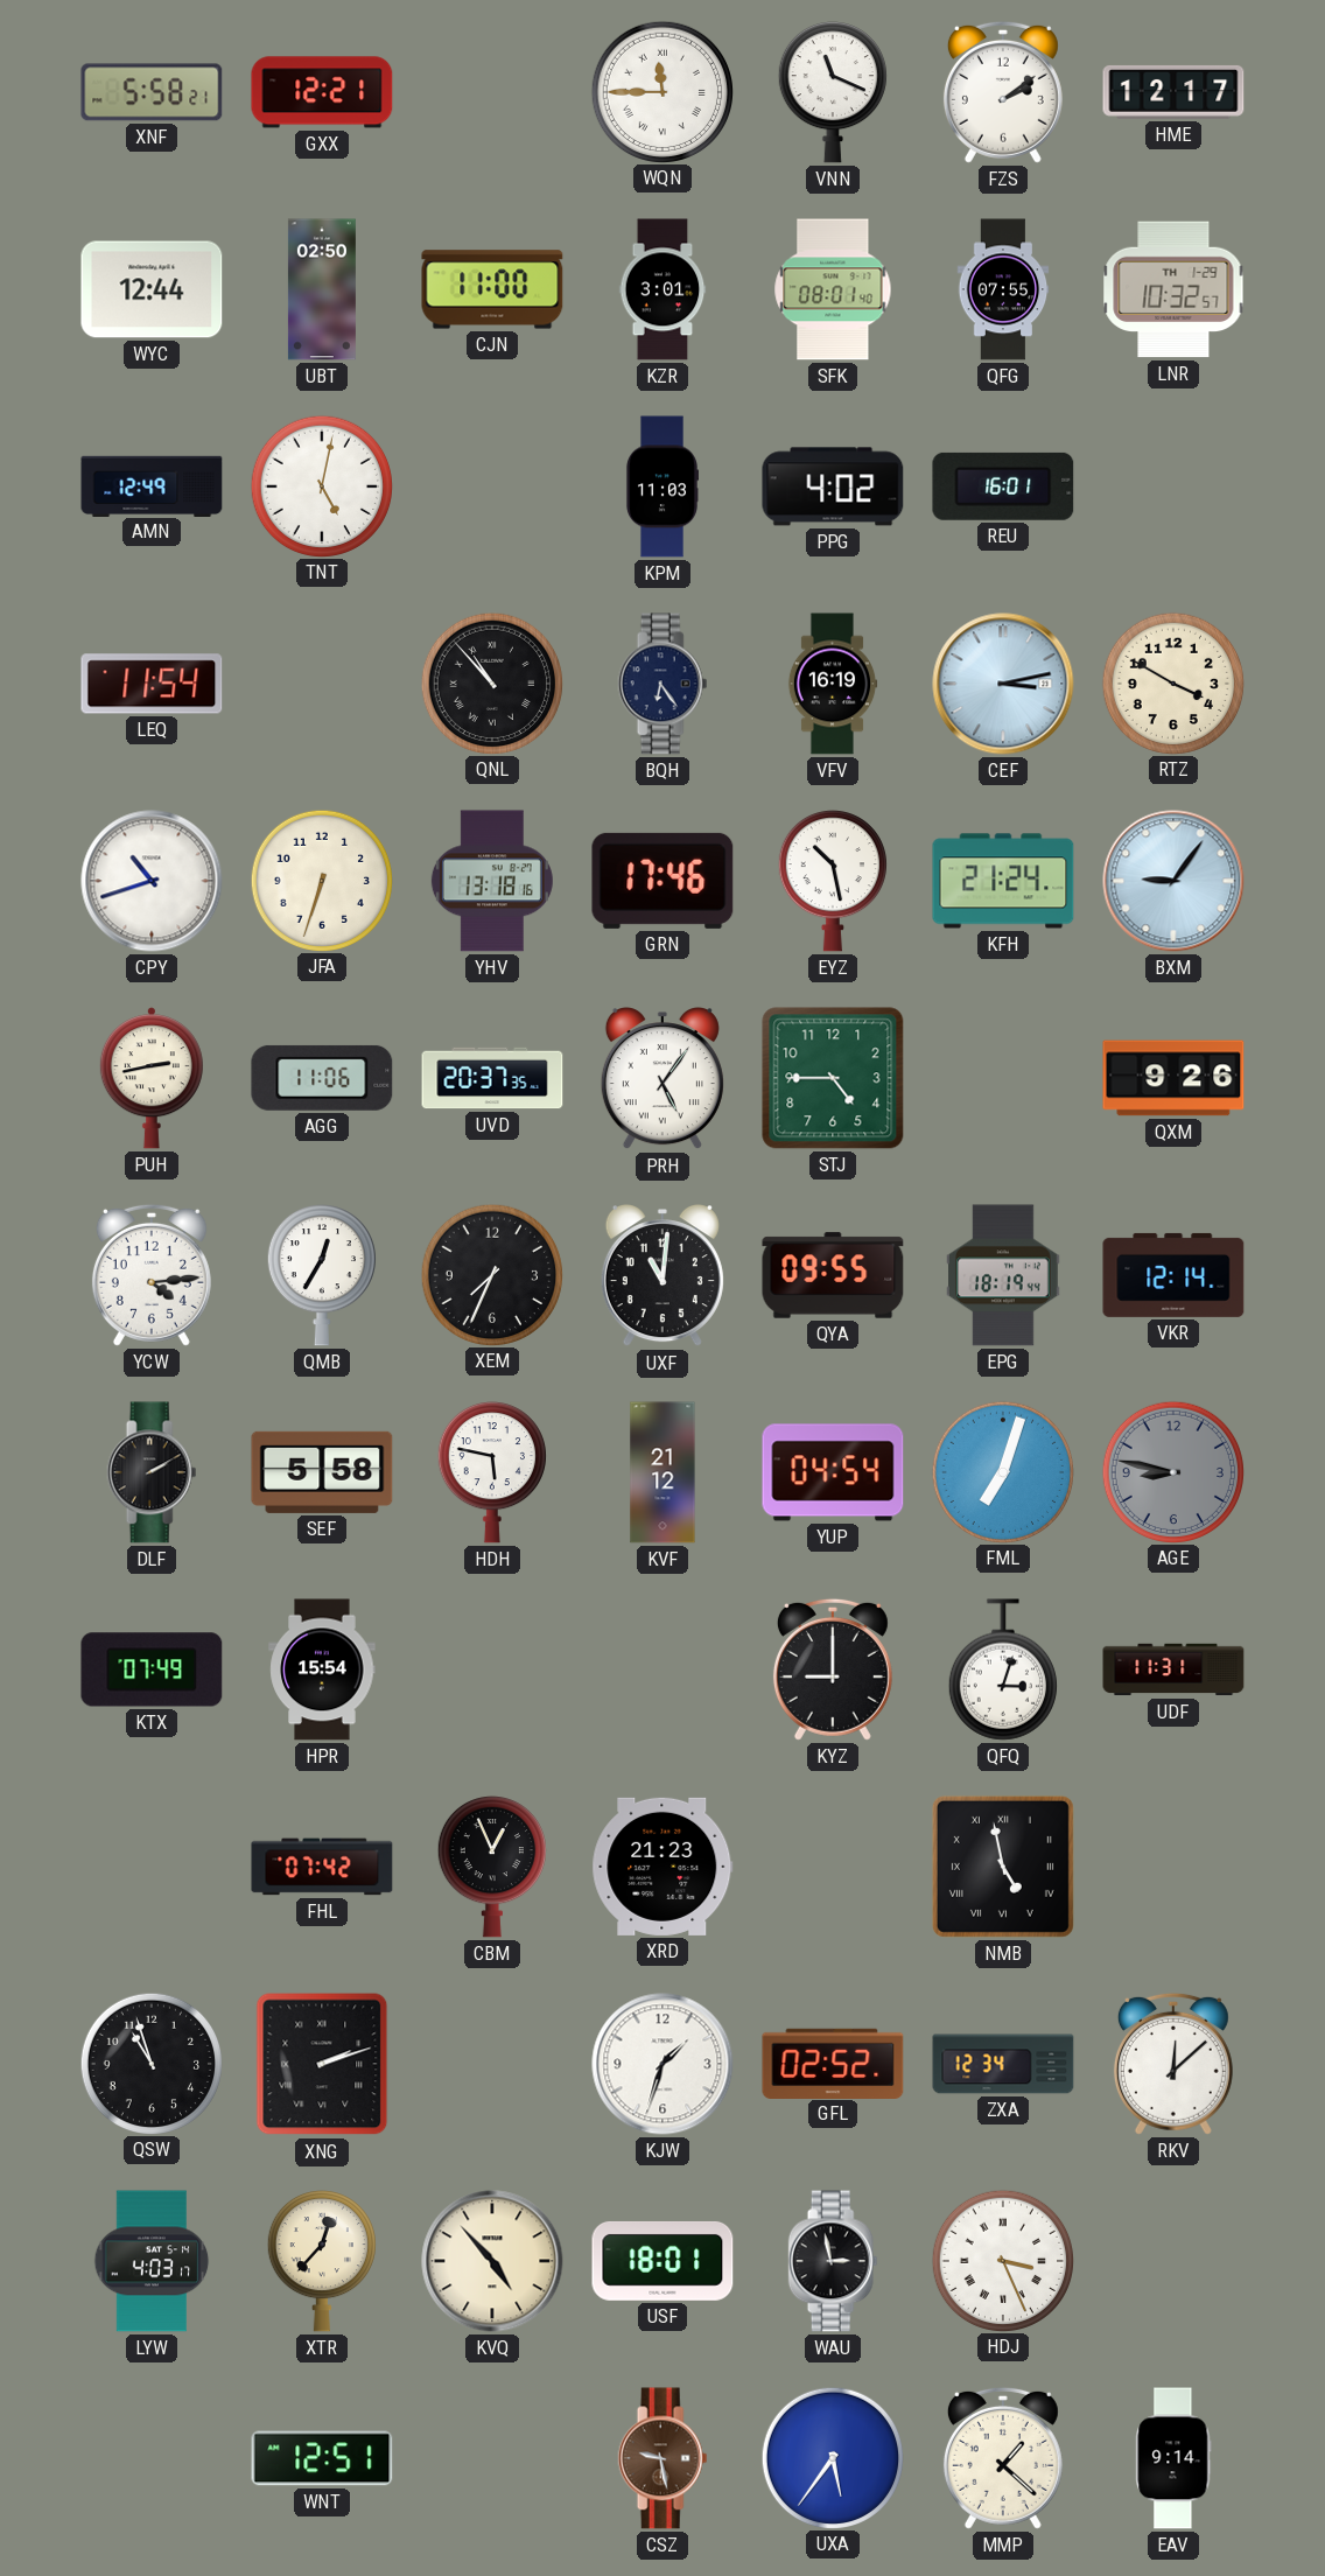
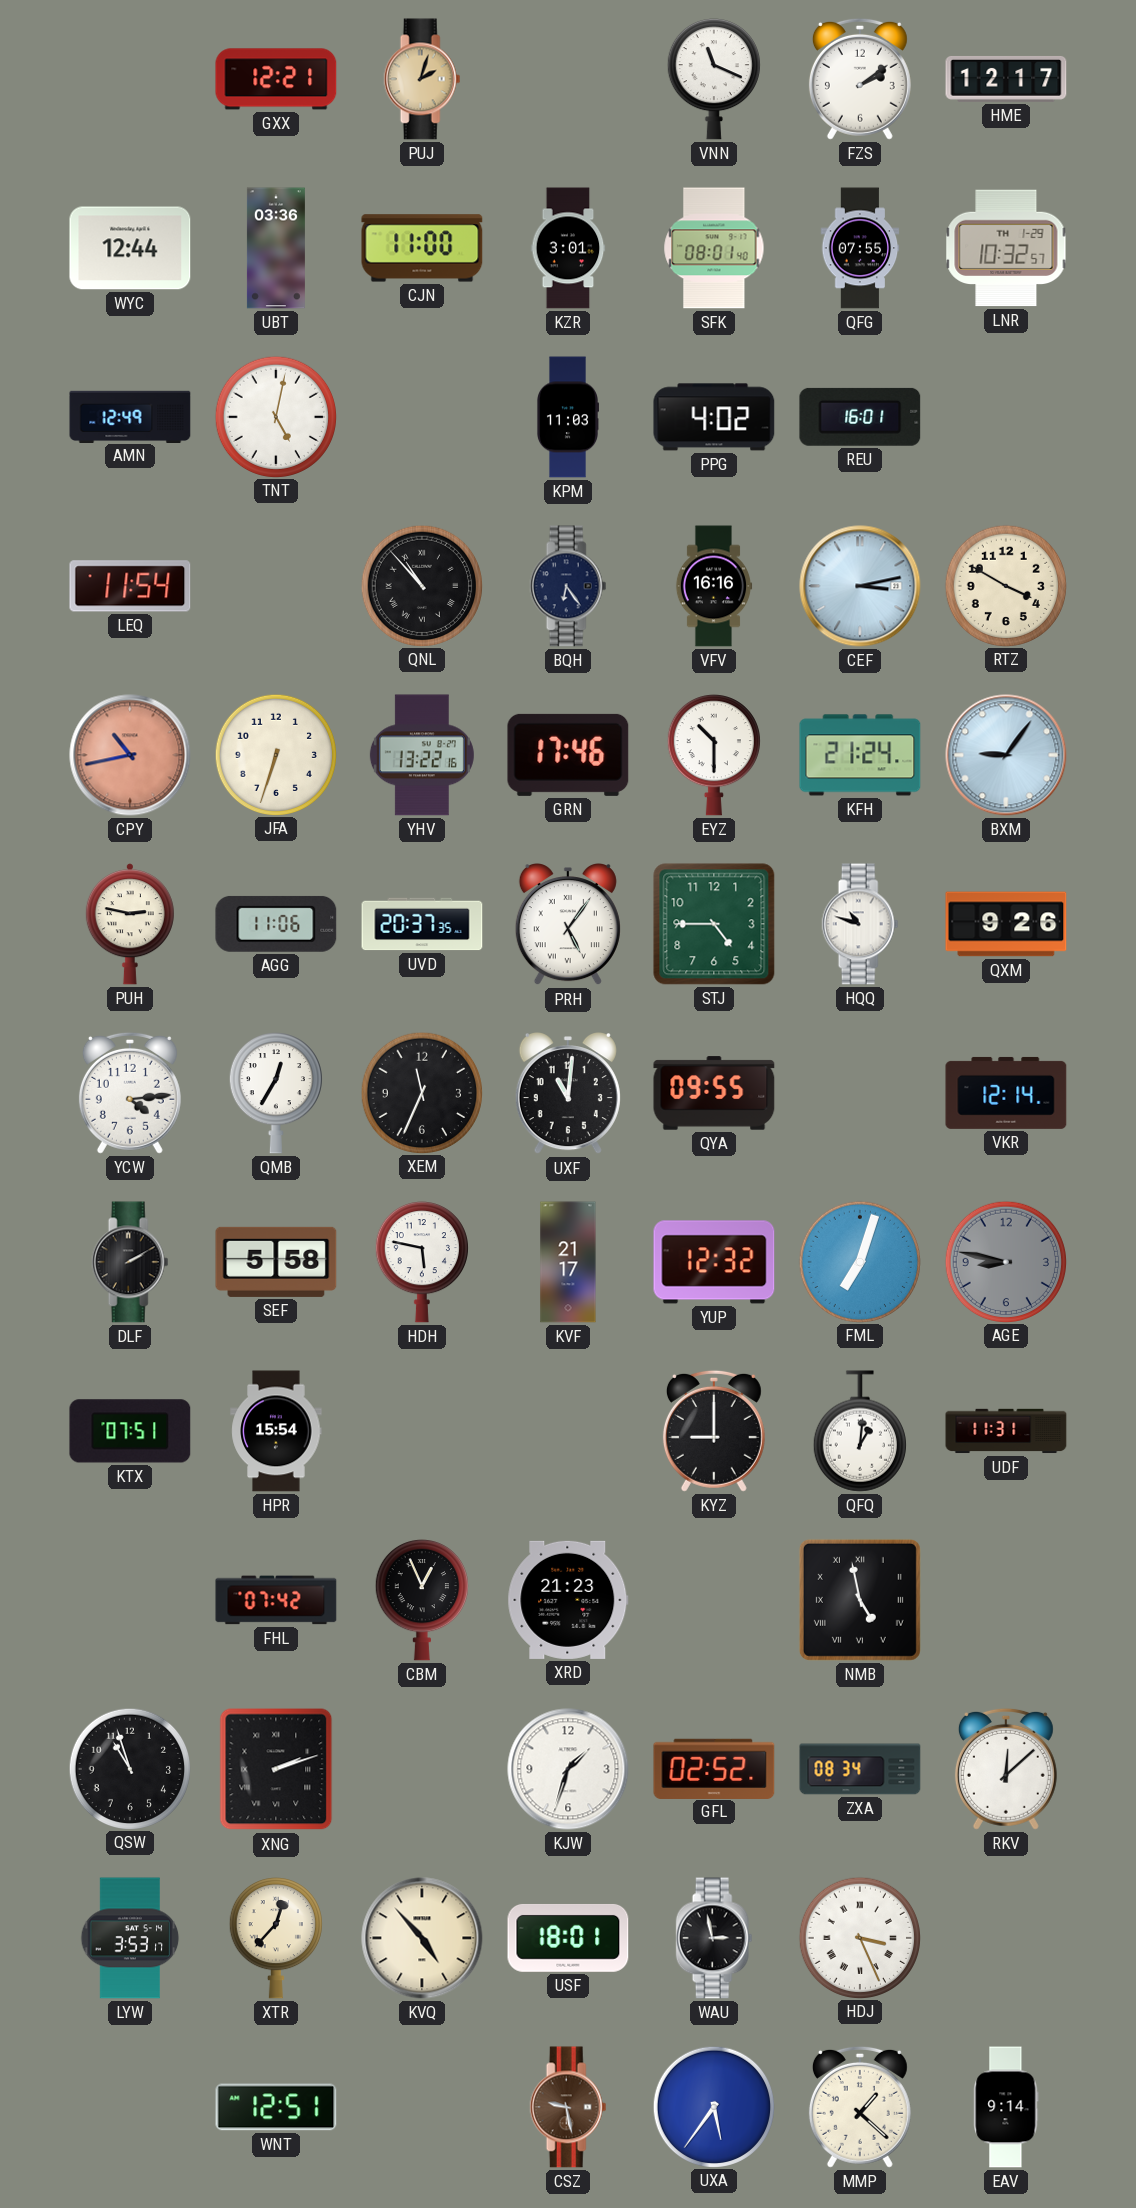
XNF: 5:58 -> none
PUJ: none -> 2:03
WQN: 11:45 -> none
UBT: 02:50 -> 03:36
VFV: 16:19 -> 16:16
CPY: 10:42 -> 10:43
CPY dial: white -> salmon
YHV: 13:18 -> 13:22
EYZ: 10:28 -> 10:30
PUH: 2:43 -> 2:47
HQQ: none -> 10:48
XEM: 7:34 -> 11:34
EPG: 18:19 -> none
KVF: 21:12 -> 21:17
YUP: 04:54 -> 12:32
KTX: 07:49 -> 07:51
QFQ: 3:03 -> 1:01
ZXA: 12:34 -> 08:34
LYW: 4:03 -> 3:53
